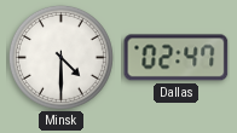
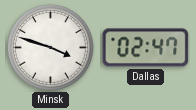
Minsk: 4:30 -> 3:48
